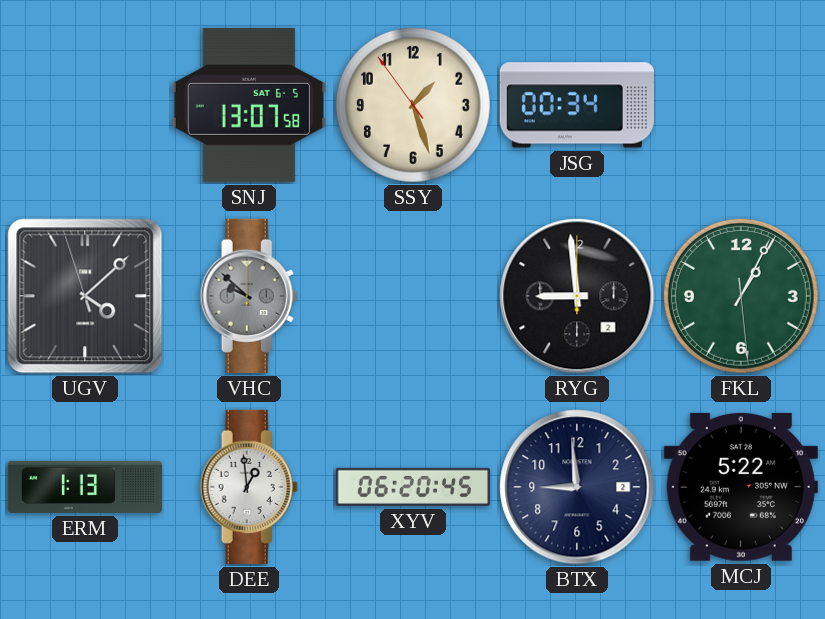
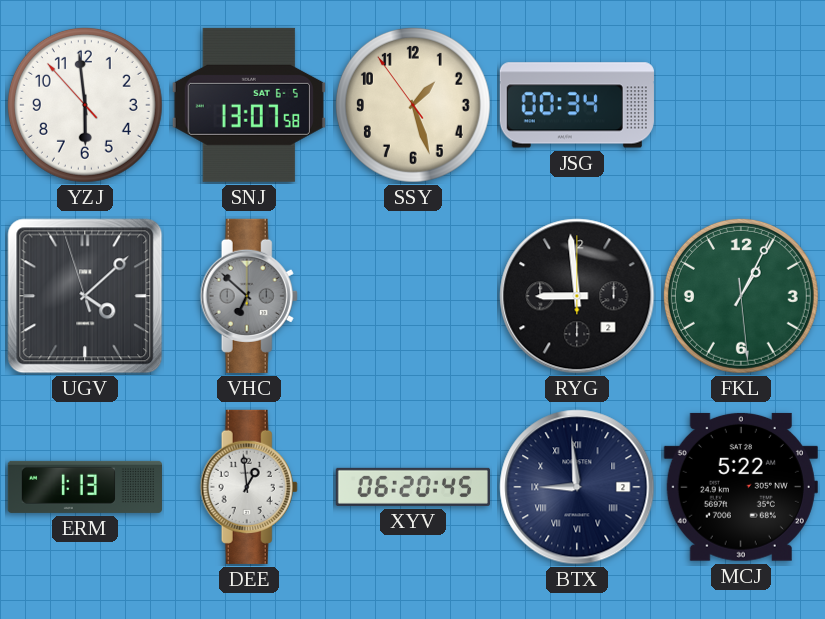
YZJ: none -> 5:58
VHC: 9:52 -> 6:52
BTX numerals: Arabic -> Roman
